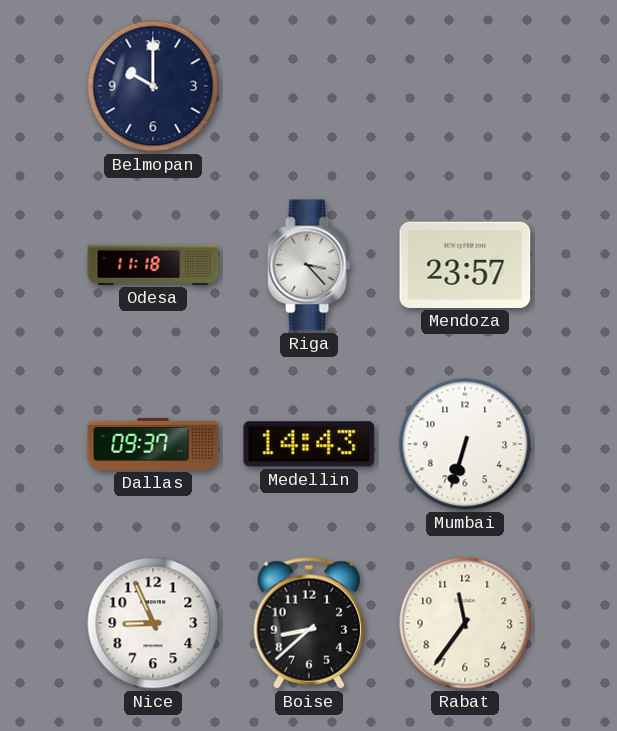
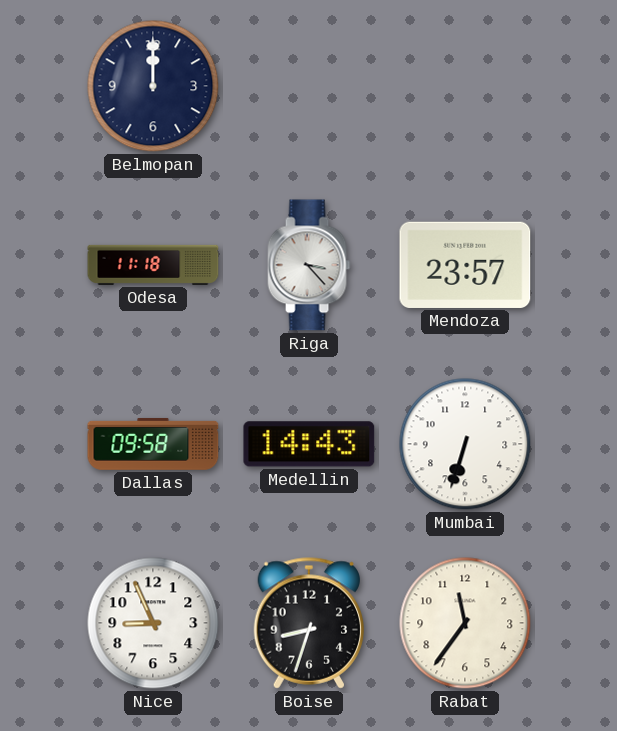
Belmopan: 10:00 -> 12:00
Dallas: 09:37 -> 09:58
Boise: 8:38 -> 8:33
